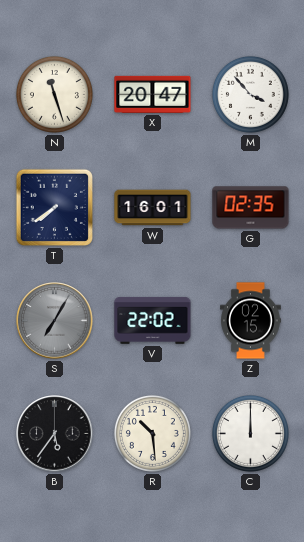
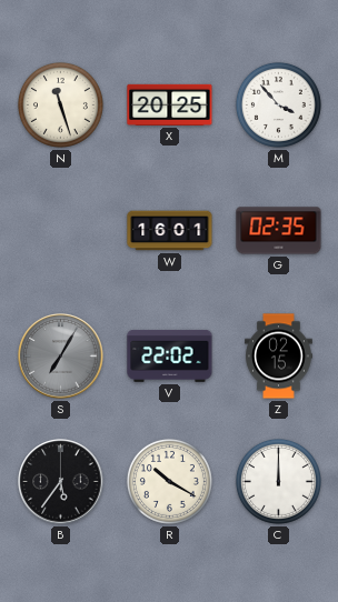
X: 20:47 -> 20:25
T: 7:39 -> none
R: 10:29 -> 10:20
